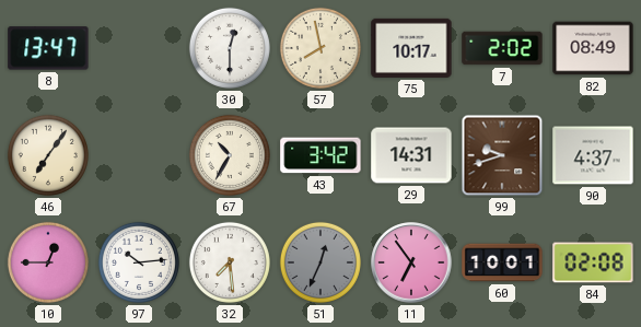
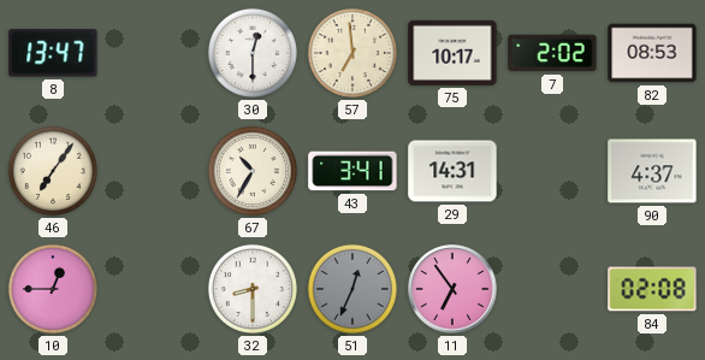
57: 7:58 -> 6:59
82: 08:49 -> 08:53
43: 3:42 -> 3:41
99: 9:42 -> none
97: 10:14 -> none
32: 7:29 -> 8:30
60: 10:01 -> none
